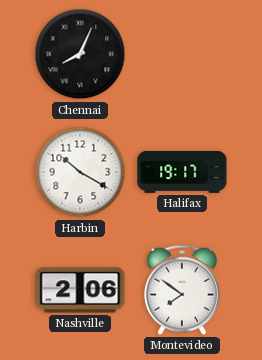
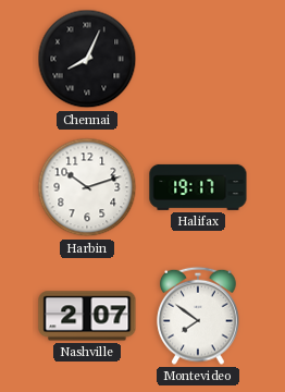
Harbin: 10:20 -> 10:12
Nashville: 2:06 -> 2:07
